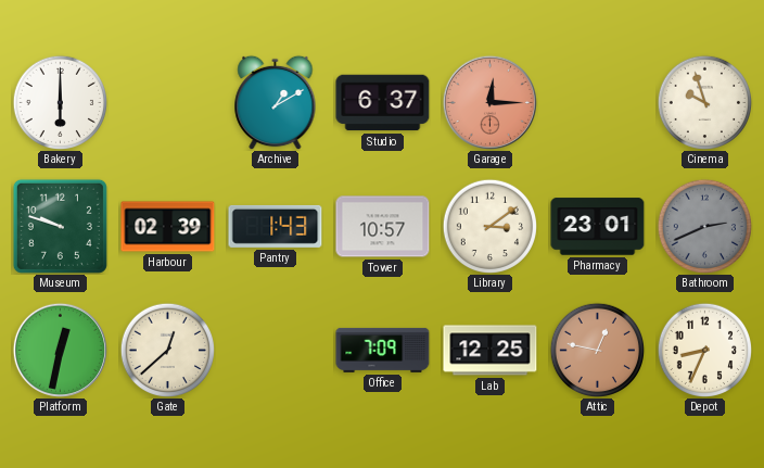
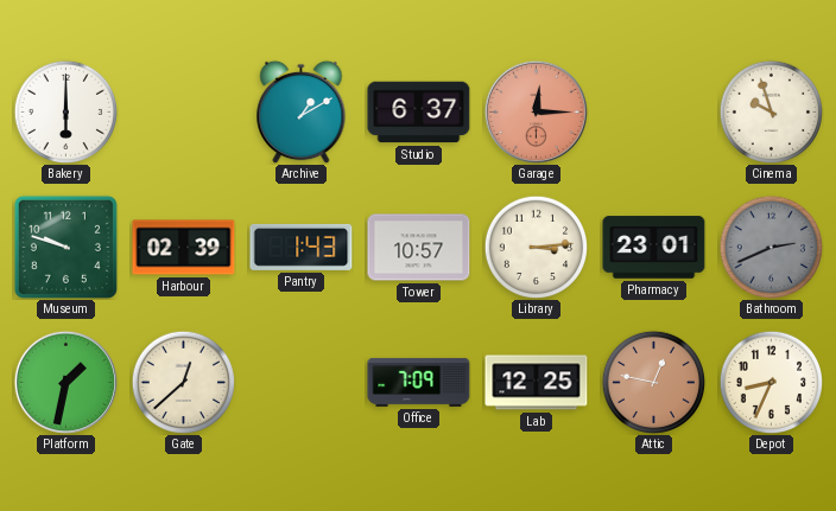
Library: 3:09 -> 3:14
Platform: 12:32 -> 1:32
